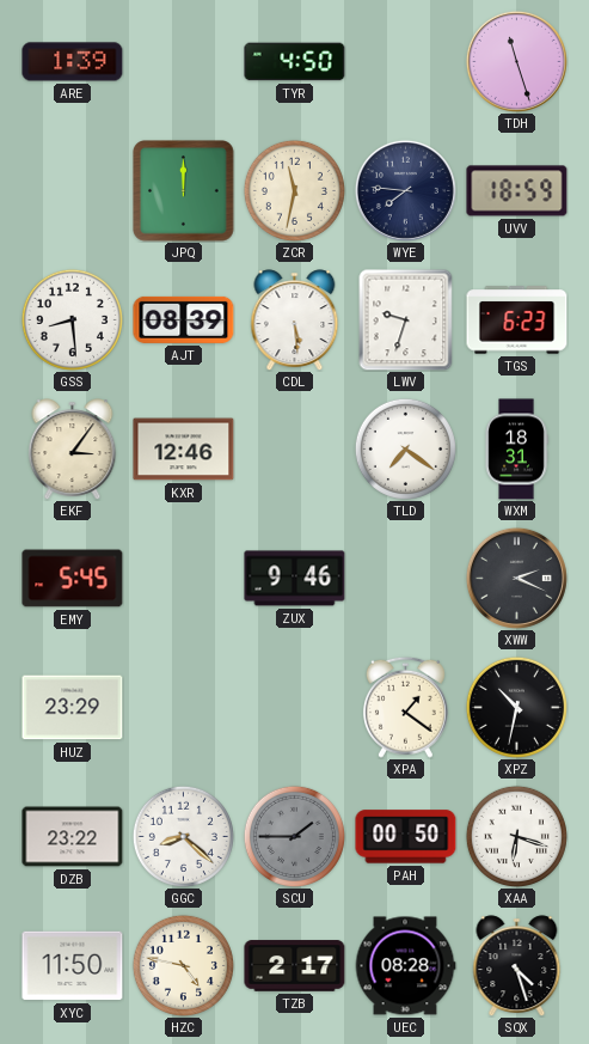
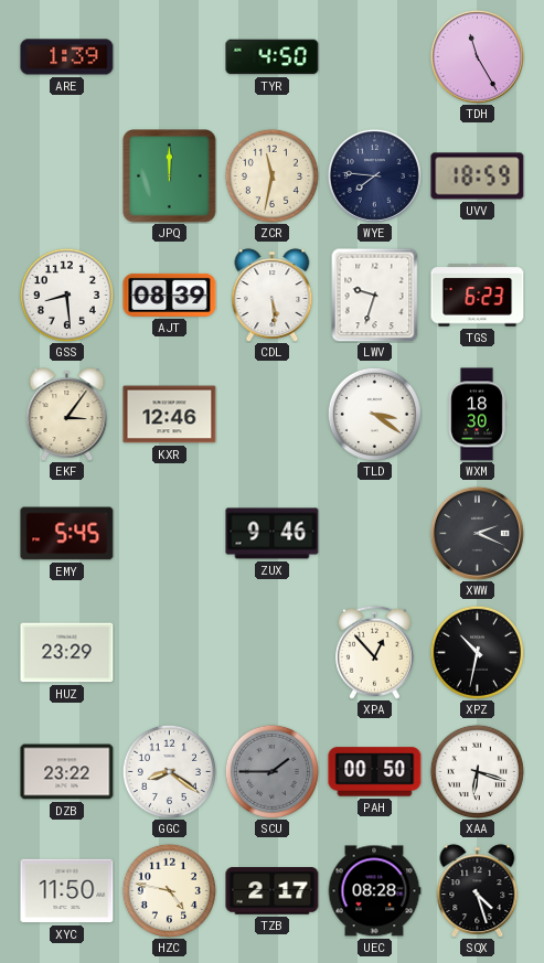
TDH: 11:27 -> 11:25
TLD: 7:21 -> 3:21
WXM: 18:31 -> 18:30
XPA: 1:21 -> 12:53
GGC: 8:22 -> 8:21
